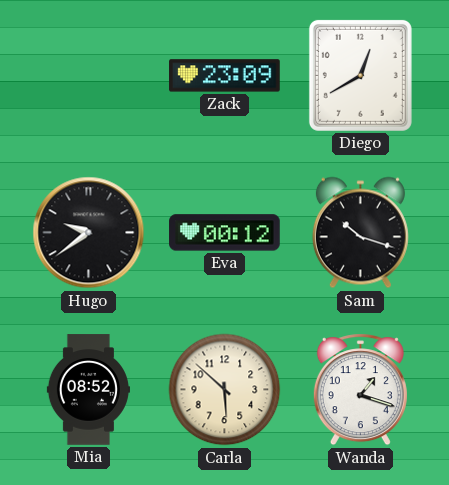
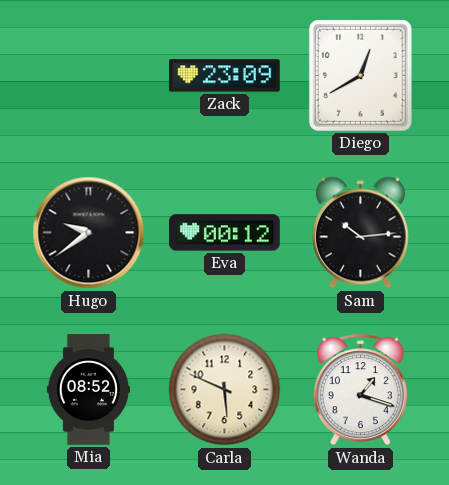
Sam: 10:18 -> 10:14
Carla: 5:52 -> 5:49
